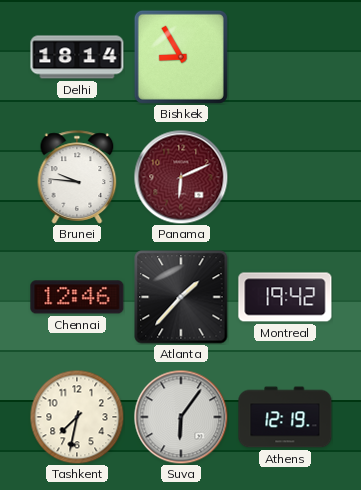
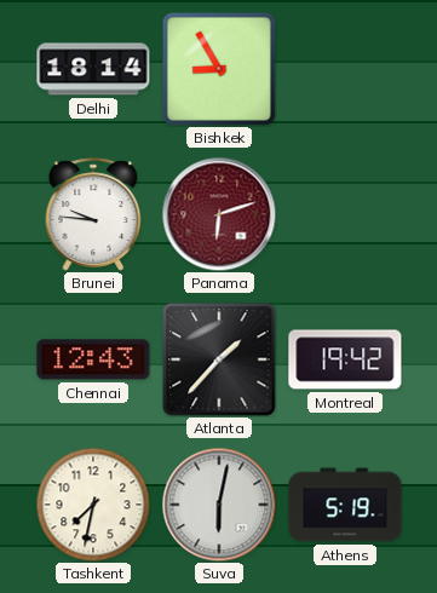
Panama: 6:11 -> 6:12
Chennai: 12:46 -> 12:43
Suva: 6:06 -> 6:02
Athens: 12:19 -> 5:19
